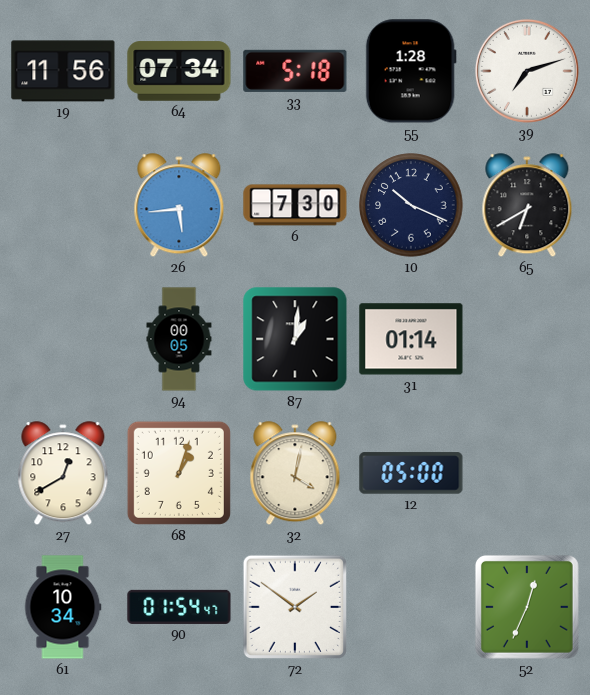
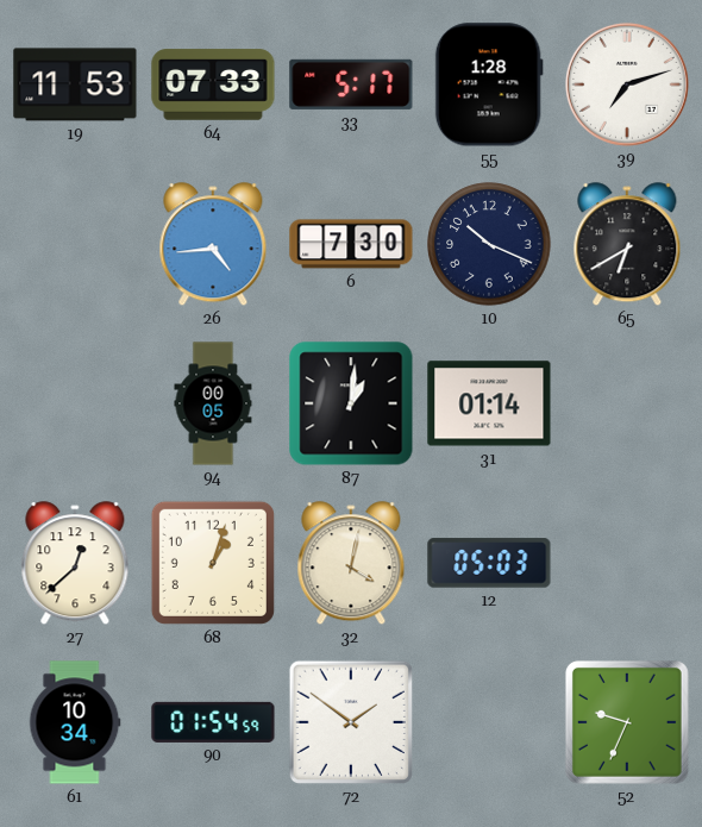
19: 11:56 -> 11:53
64: 07:34 -> 07:33
33: 5:18 -> 5:17
26: 5:44 -> 4:44
27: 12:40 -> 12:38
12: 05:00 -> 05:03
90: 01:54:47 -> 01:54:59
52: 12:34 -> 9:34
